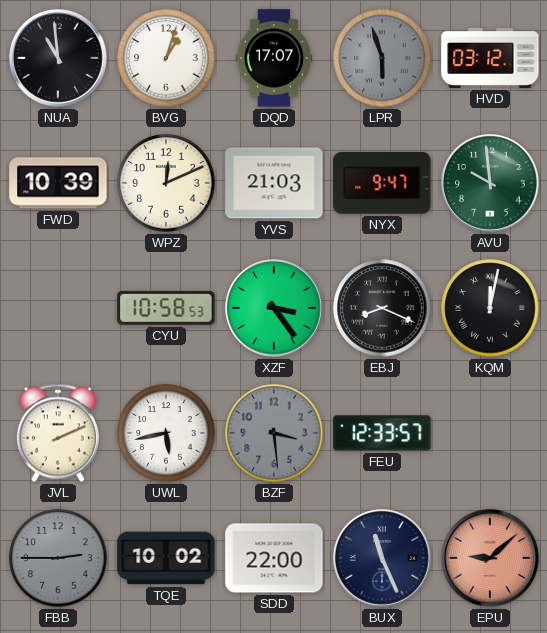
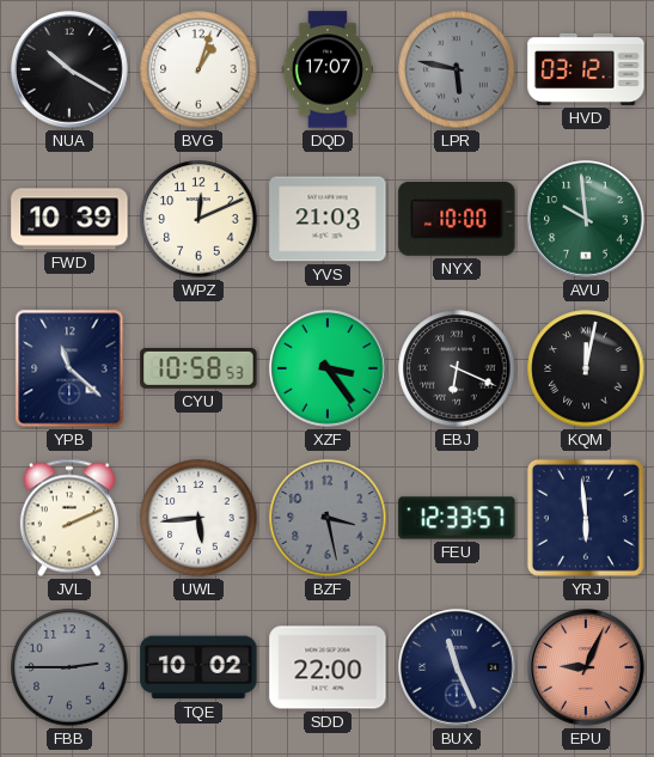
NUA: 10:59 -> 10:20
LPR: 5:57 -> 5:47
NYX: 9:47 -> 10:00
YPB: none -> 11:22
EBJ: 8:19 -> 6:19
UWL: 5:43 -> 5:44
BZF: 3:29 -> 3:28
YRJ: none -> 5:59
EPU: 9:08 -> 9:04
